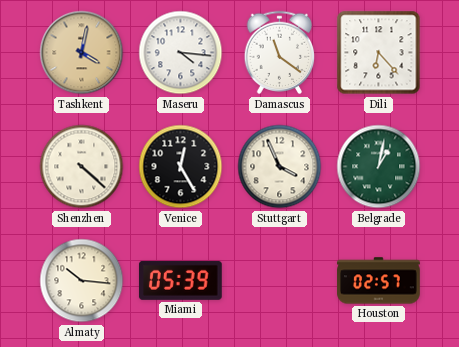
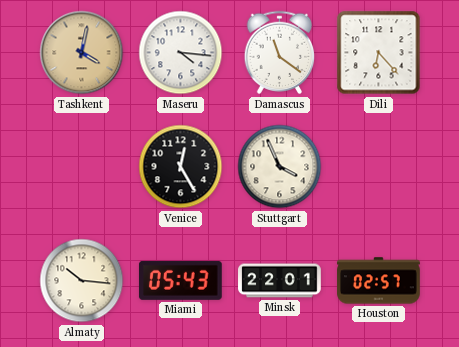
Shenzhen: 4:22 -> none
Belgrade: 1:02 -> none
Miami: 05:39 -> 05:43
Minsk: none -> 22:01
